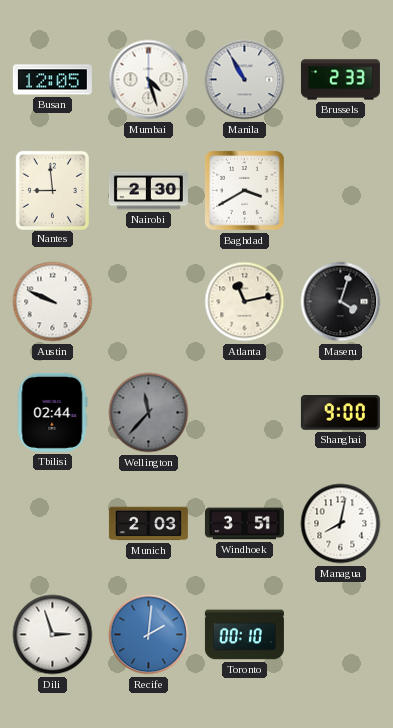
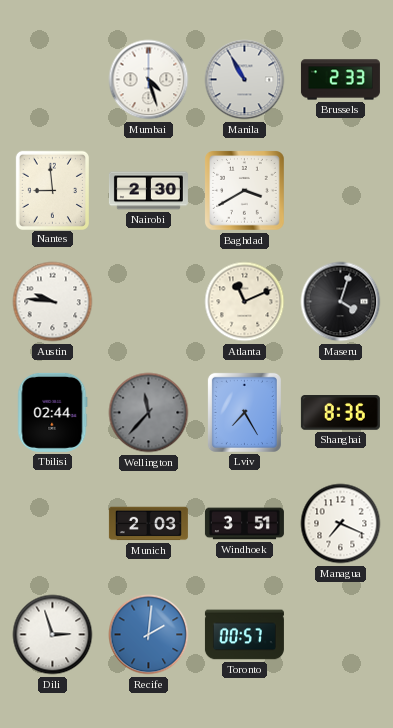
Busan: 12:05 -> none
Austin: 9:49 -> 9:46
Atlanta: 11:13 -> 11:11
Lviv: none -> 7:25
Shanghai: 9:00 -> 8:36
Managua: 8:02 -> 7:19
Toronto: 00:10 -> 00:57
